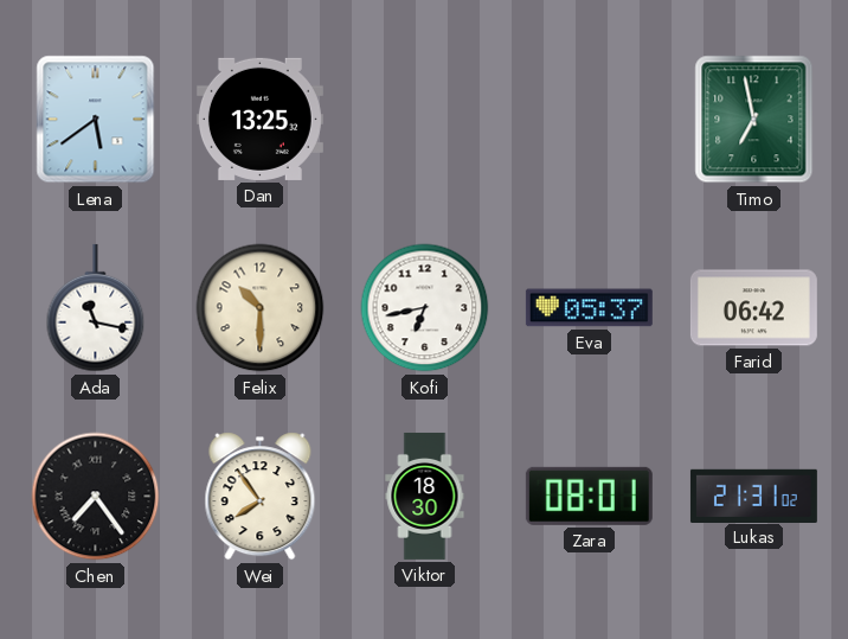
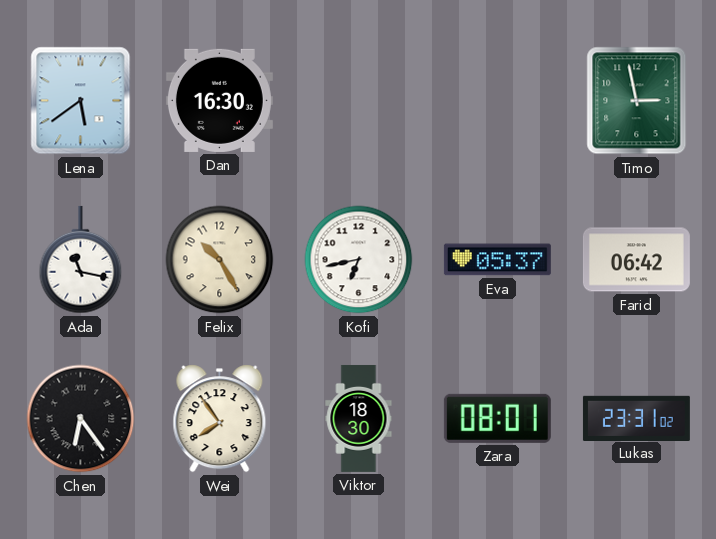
Dan: 13:25 -> 16:30
Timo: 6:58 -> 2:58
Felix: 10:30 -> 10:25
Chen: 7:24 -> 6:24
Lukas: 21:31 -> 23:31
